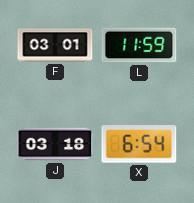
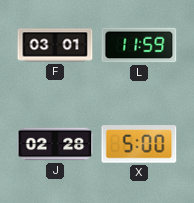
J: 03:18 -> 02:28
X: 6:54 -> 5:00
